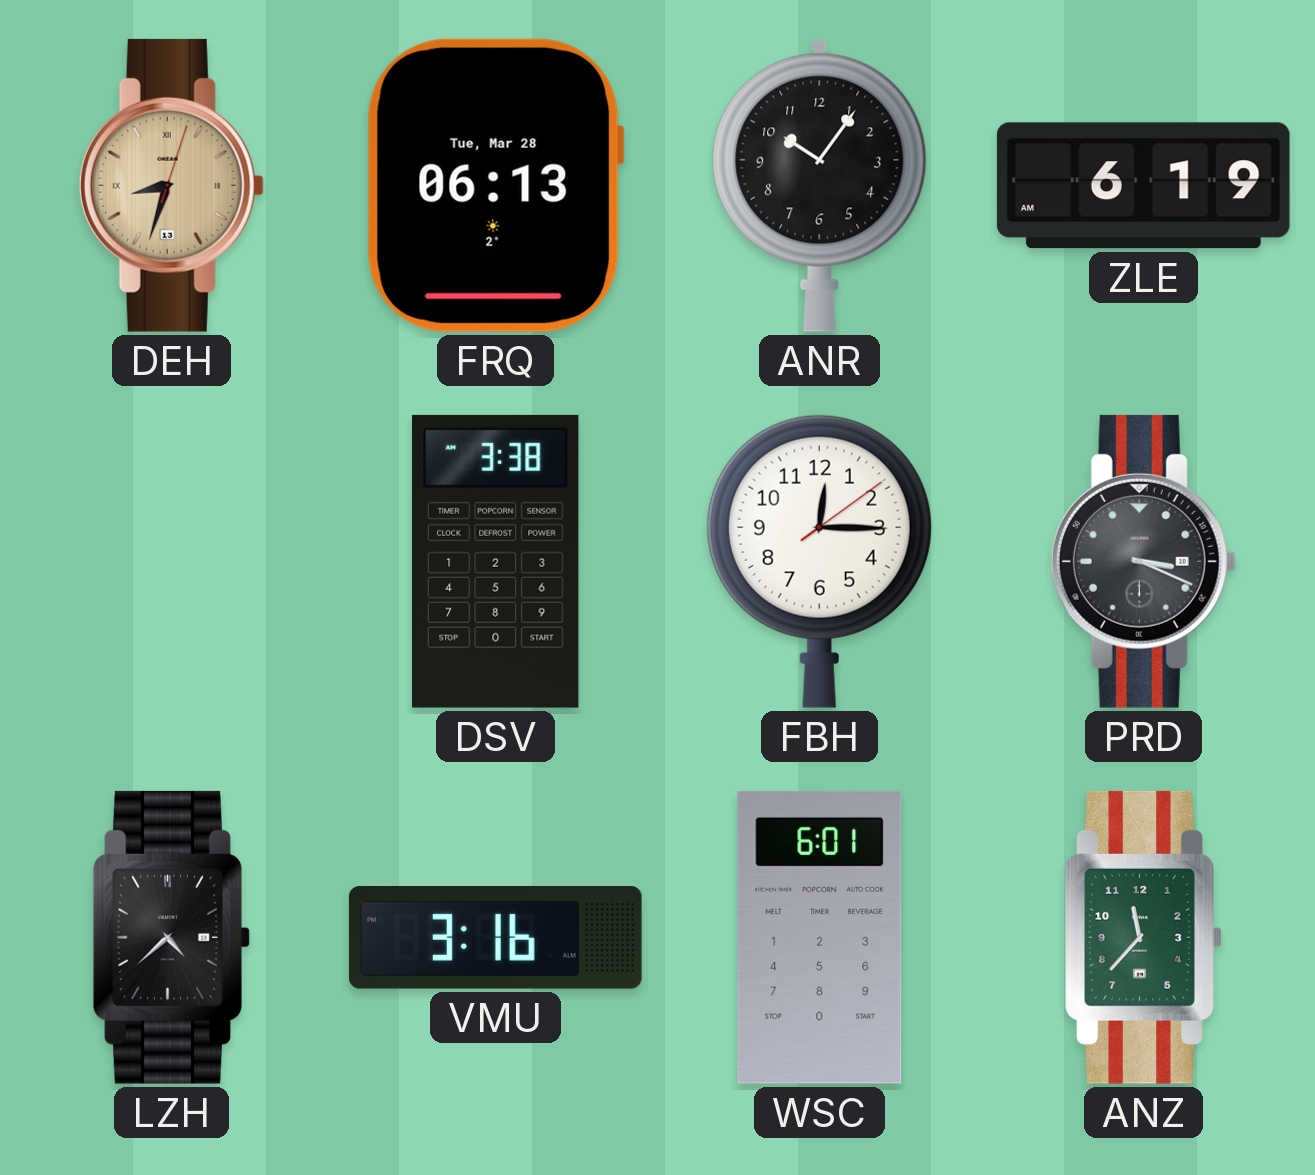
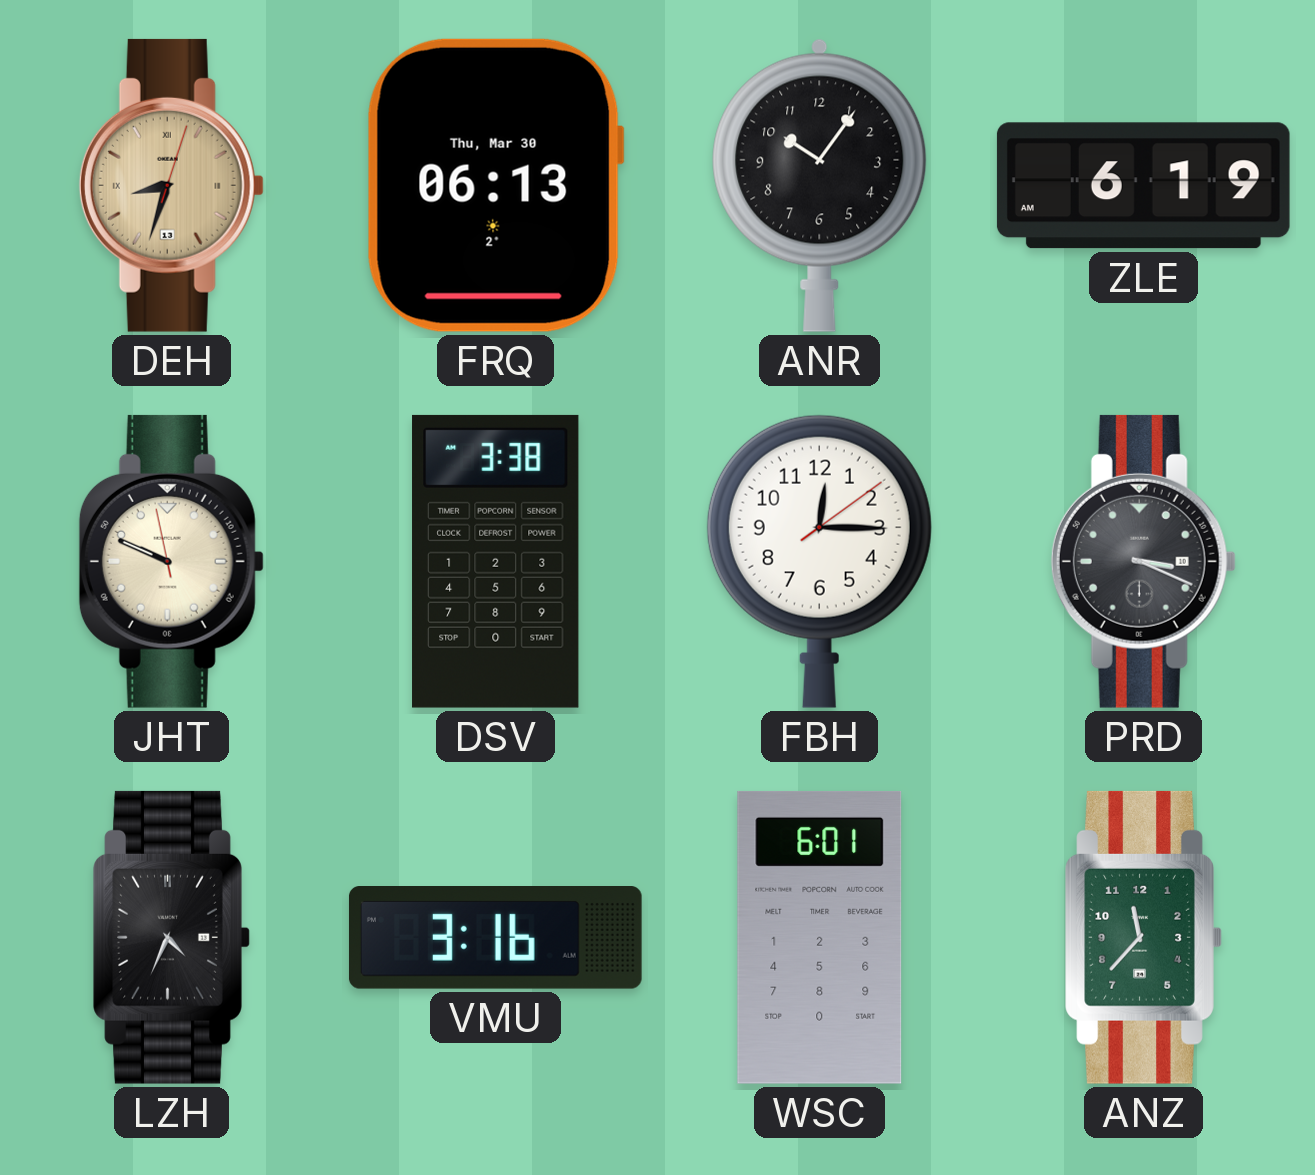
FRQ date: Tue, Mar 28 -> Thu, Mar 30
JHT: none -> 9:48
LZH: 4:38 -> 4:34
